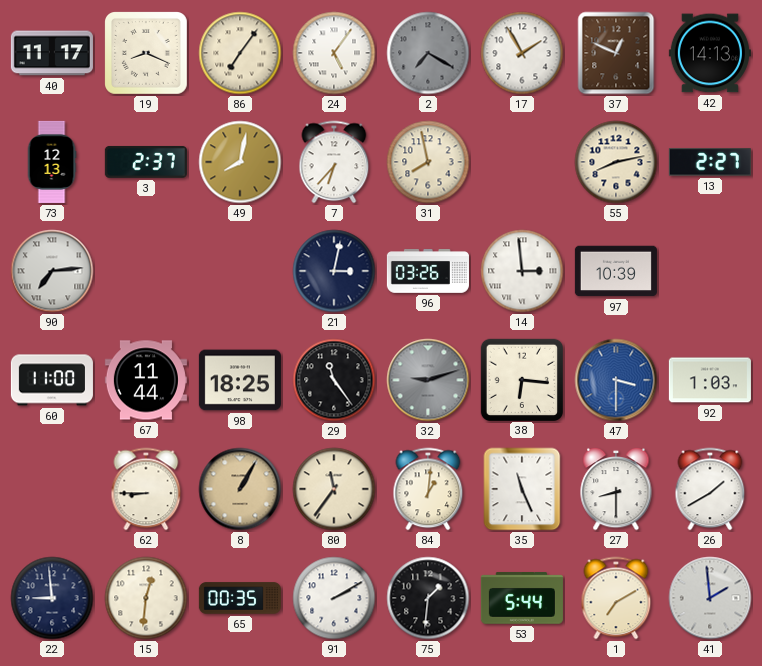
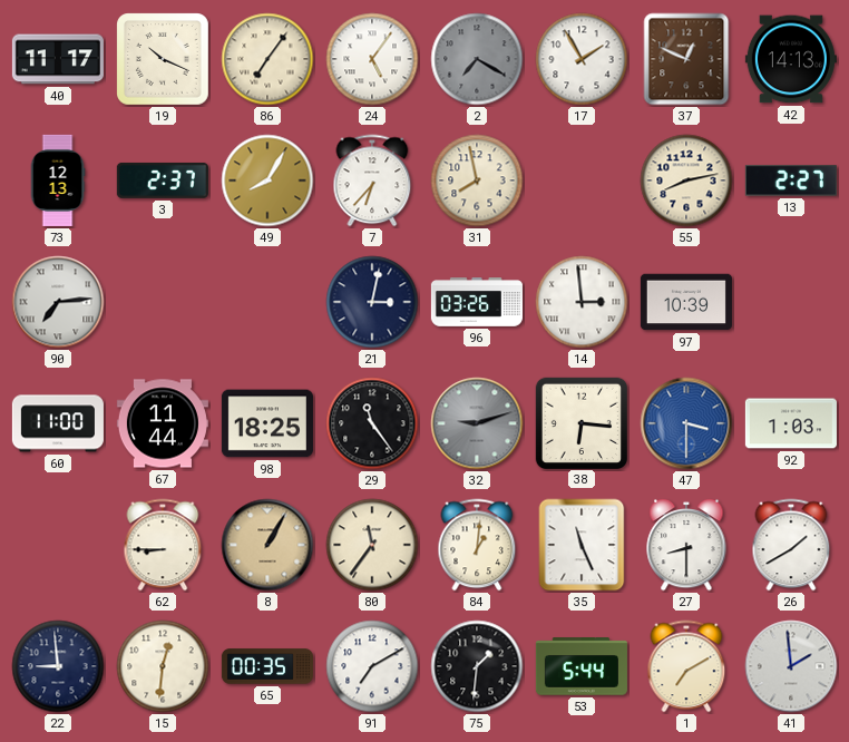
19: 8:19 -> 10:19
49: 8:02 -> 8:05
91: 2:10 -> 7:10
